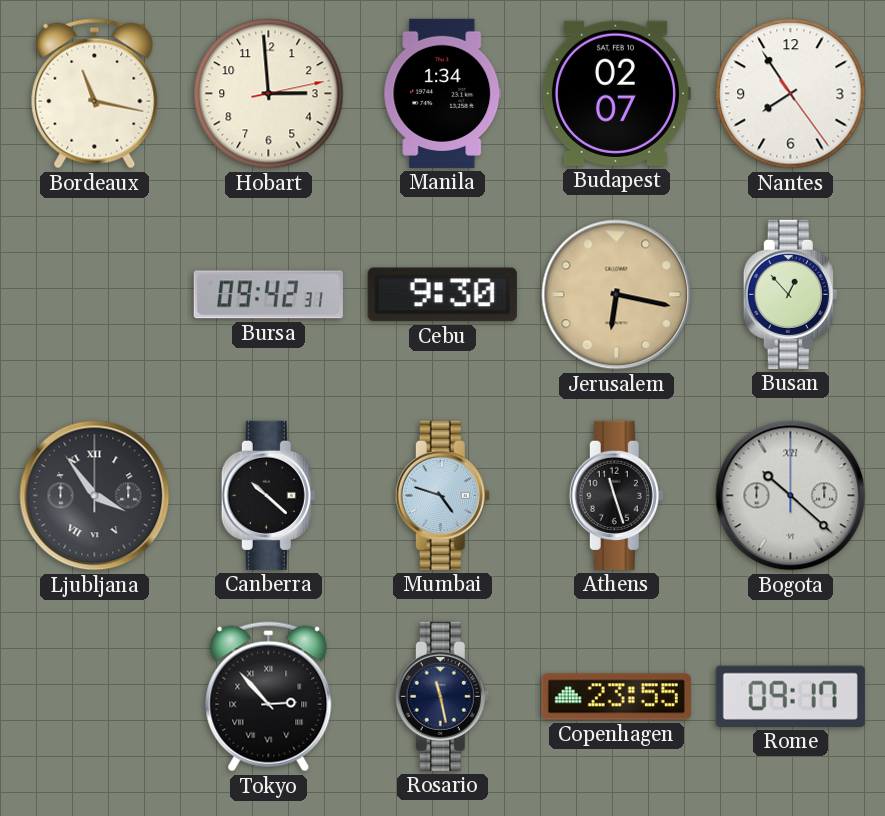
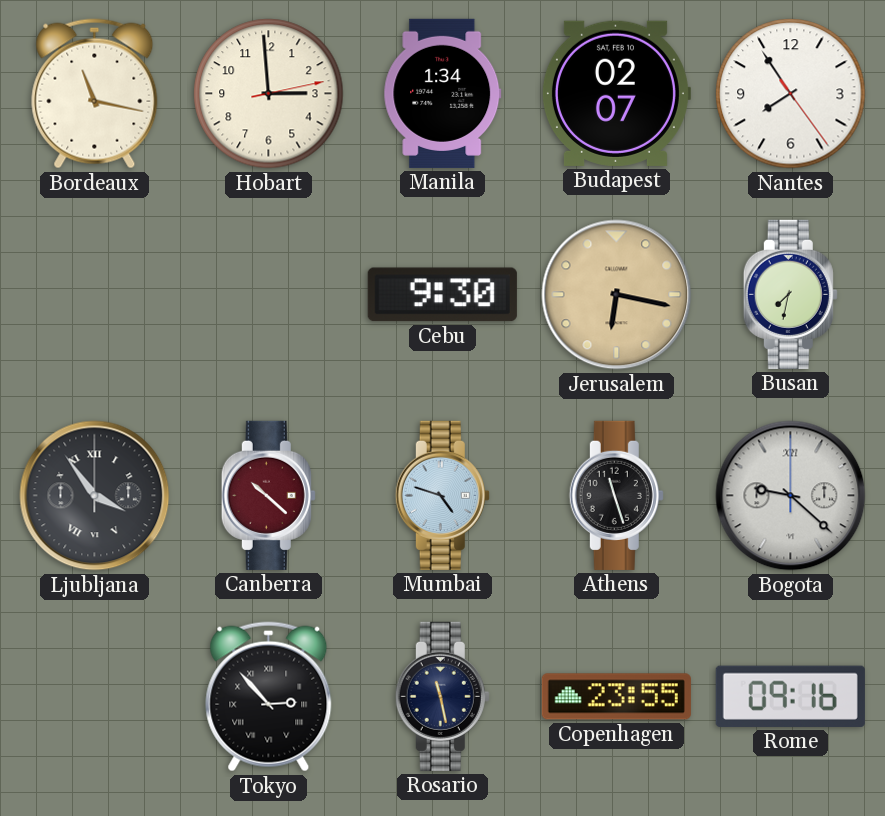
Bursa: 09:42 -> none
Busan: 12:53 -> 7:32
Canberra dial: black -> burgundy
Bogota: 10:22 -> 9:22
Rome: 09:17 -> 09:16
